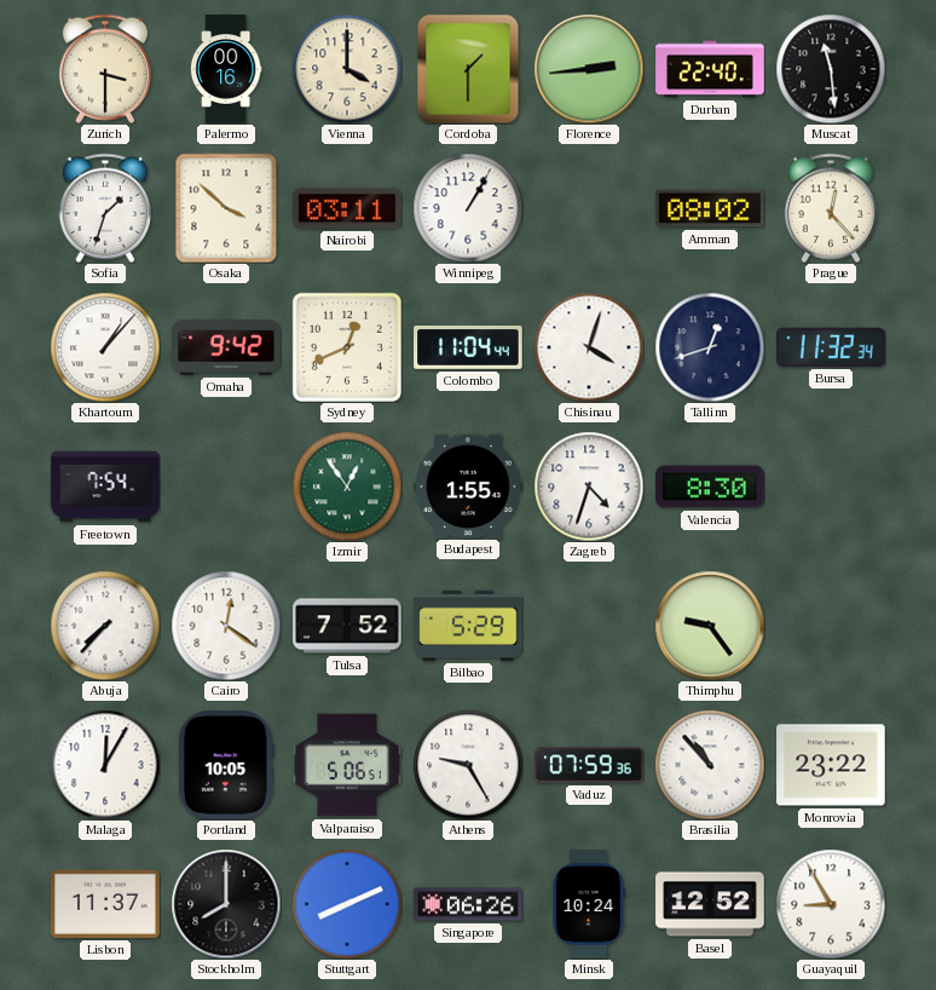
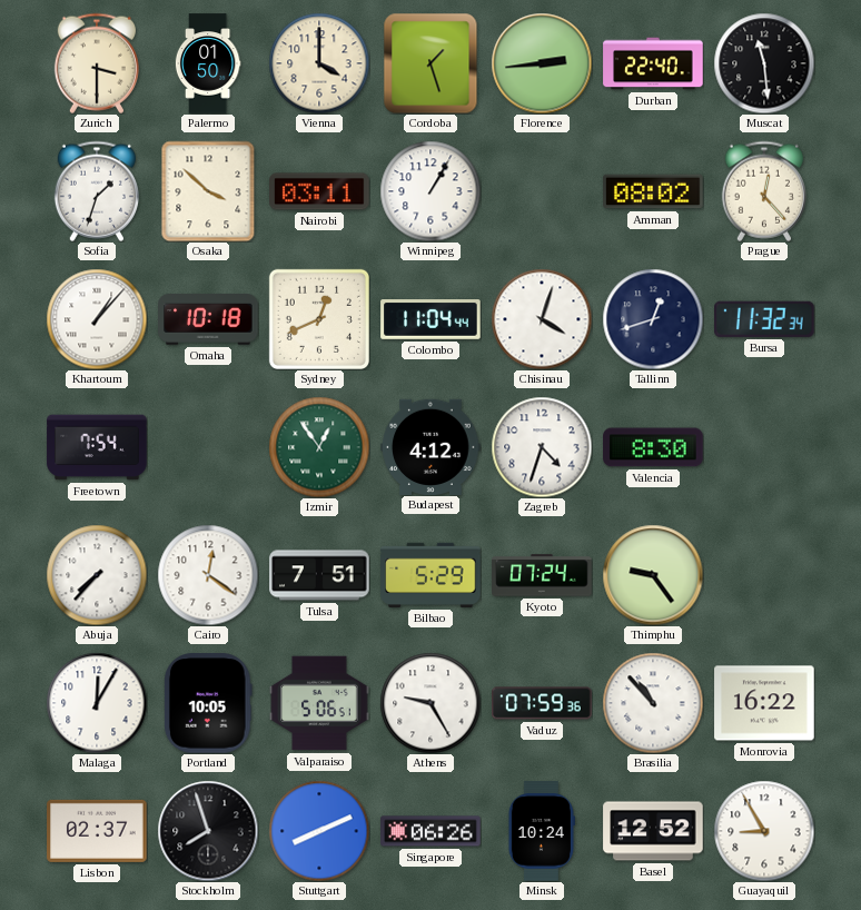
Palermo: 00:16 -> 01:50
Cordoba: 1:30 -> 1:27
Omaha: 9:42 -> 10:18
Budapest: 1:55 -> 4:12
Tulsa: 7:52 -> 7:51
Kyoto: none -> 07:24
Monrovia: 23:22 -> 16:22
Lisbon: 11:37 -> 02:37
Stockholm: 8:00 -> 7:57
